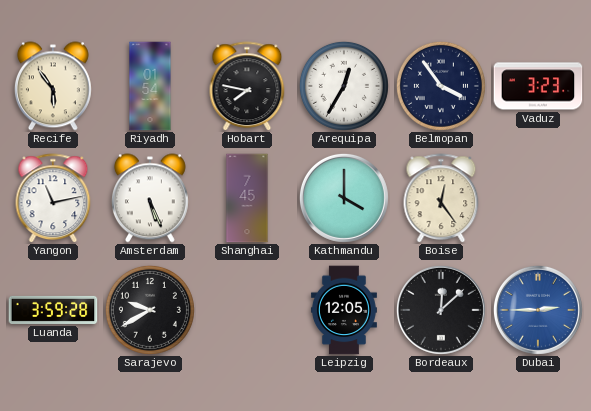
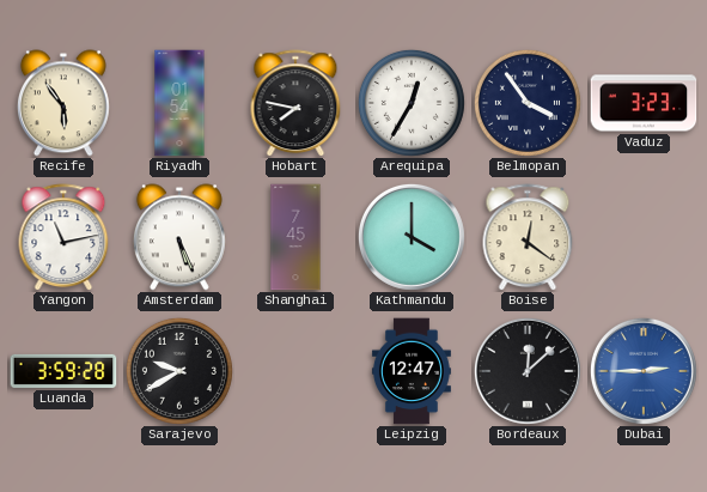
Boise: 12:24 -> 12:21
Leipzig: 12:05 -> 12:47
